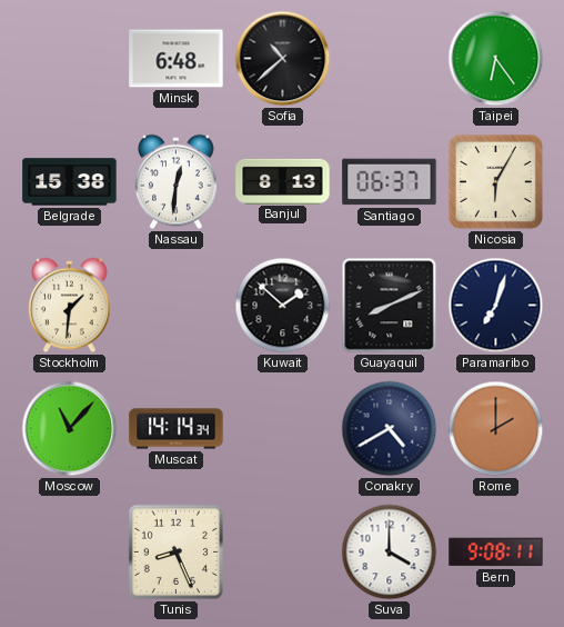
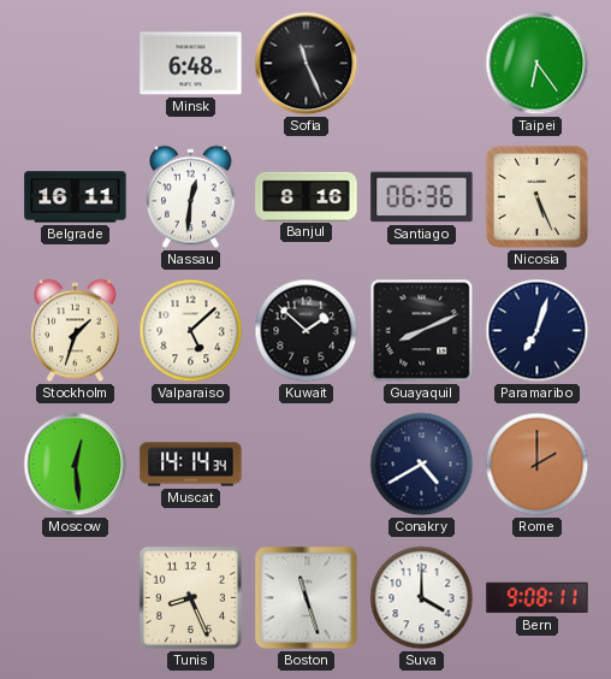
Sofia: 10:38 -> 11:26
Belgrade: 15:38 -> 16:11
Banjul: 8:13 -> 8:16
Santiago: 06:37 -> 06:36
Nicosia: 6:05 -> 5:26
Stockholm: 1:31 -> 1:33
Valparaiso: none -> 5:08
Moscow: 11:07 -> 12:29
Boston: none -> 11:27
